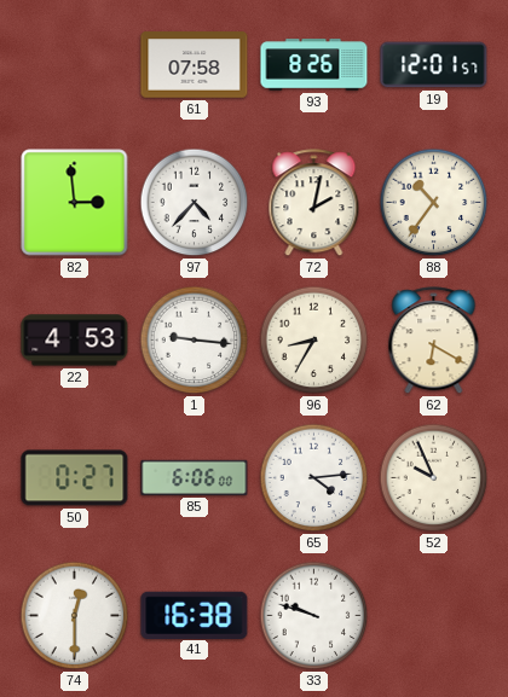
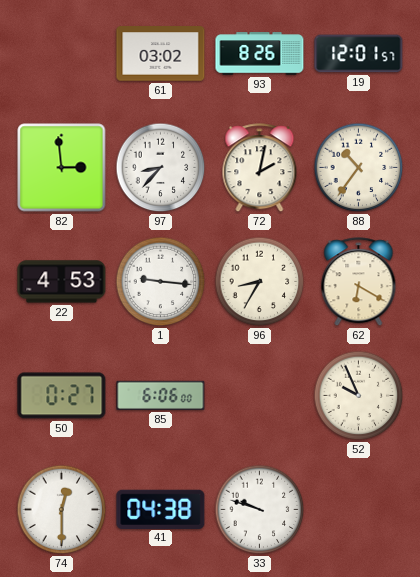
61: 07:58 -> 03:02
97: 4:37 -> 8:37
65: 4:14 -> none
41: 16:38 -> 04:38
